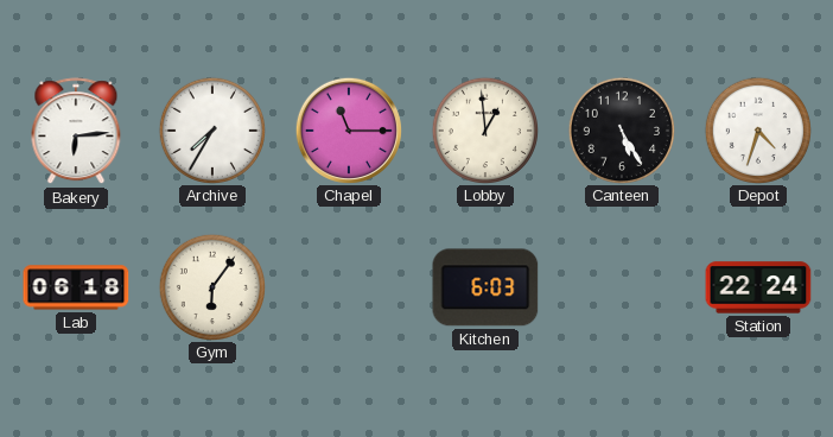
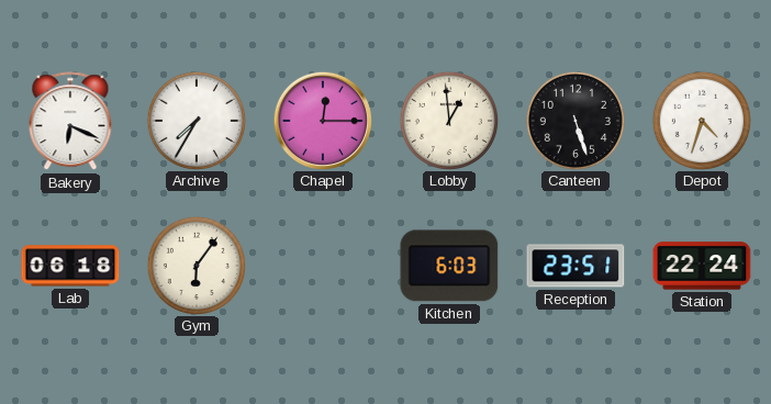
Bakery: 6:14 -> 6:19
Chapel: 11:15 -> 12:15
Canteen: 5:25 -> 5:27
Reception: none -> 23:51
